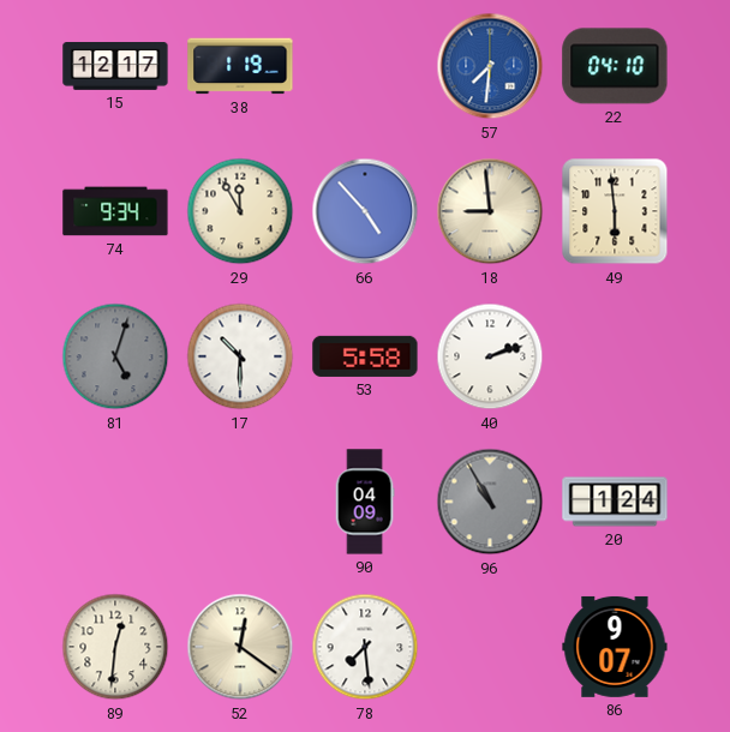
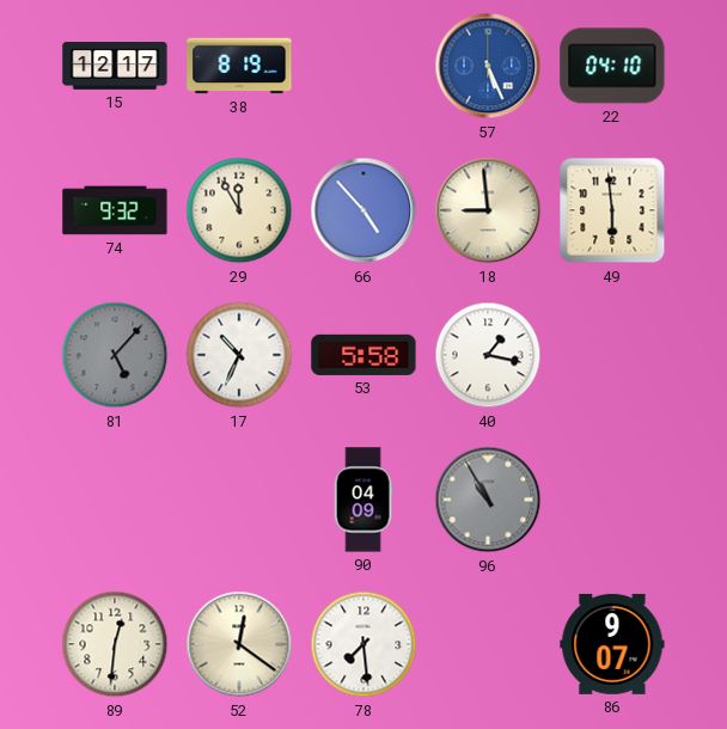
38: 1:19 -> 8:19
57: 7:31 -> 5:26
74: 9:34 -> 9:32
81: 5:03 -> 5:07
17: 10:30 -> 10:34
40: 2:12 -> 1:17
20: 1:24 -> none
